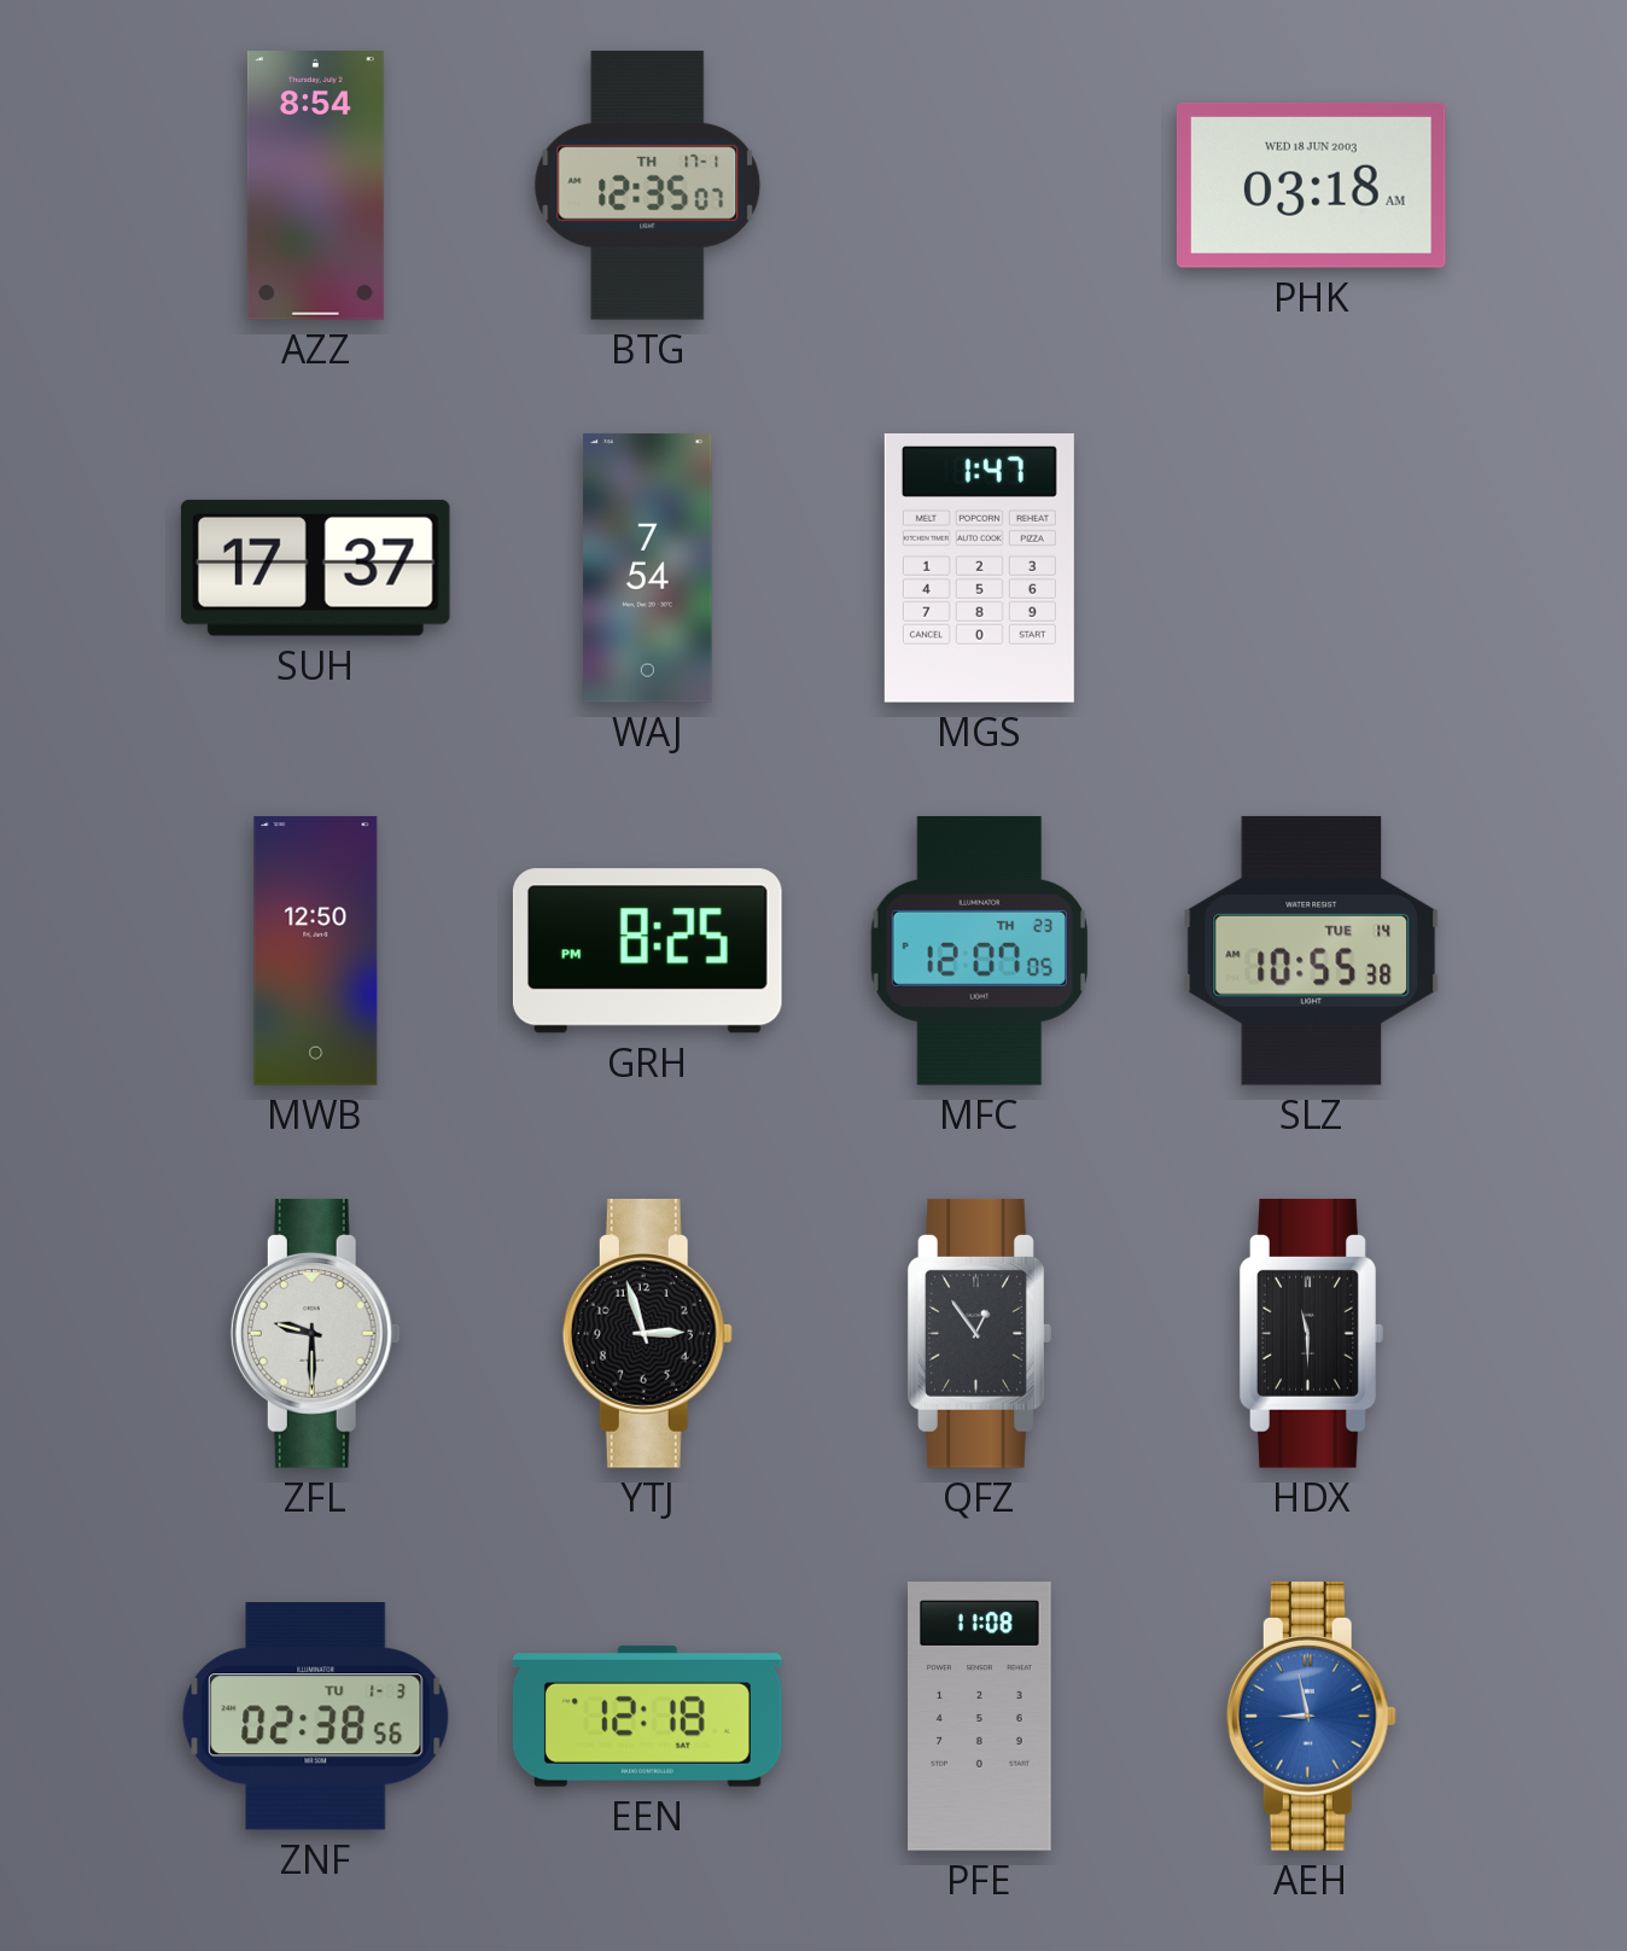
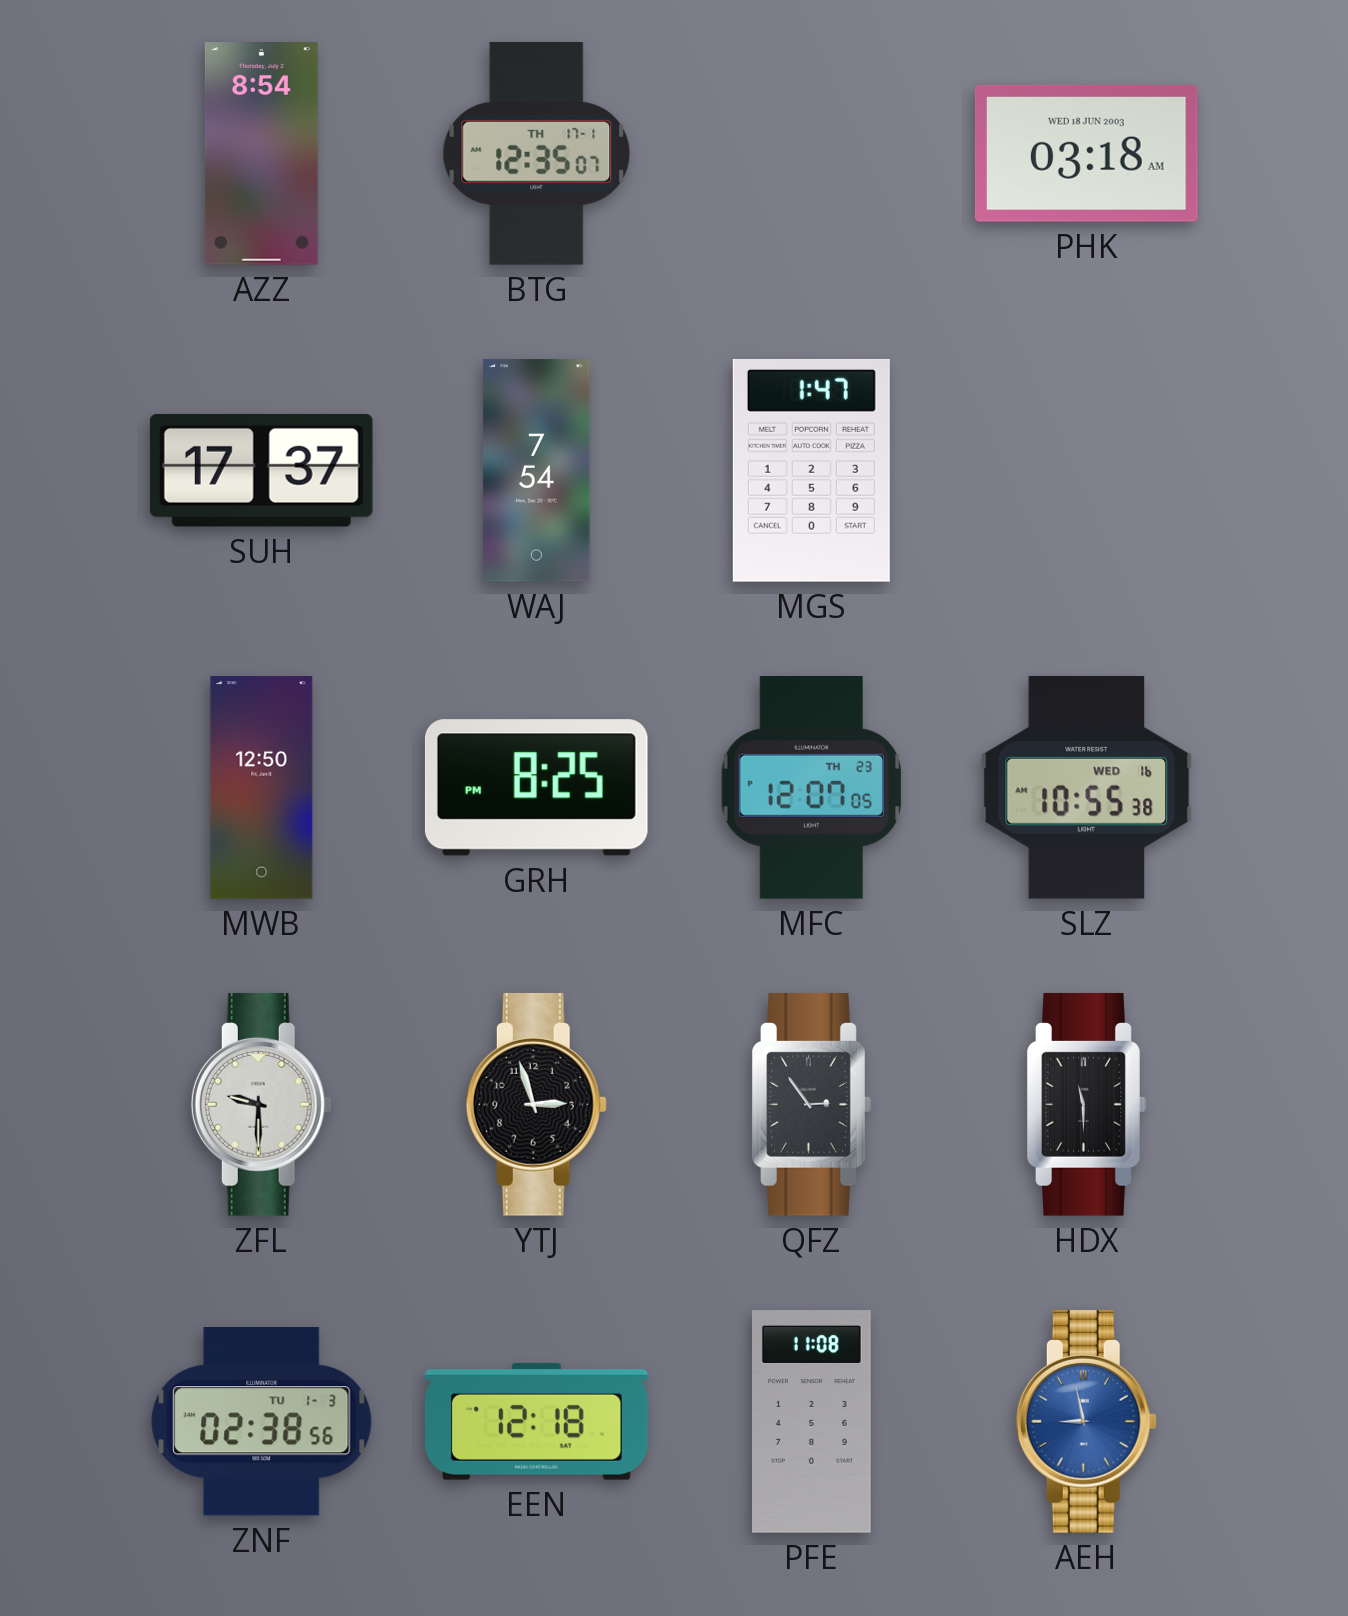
SLZ date: TUE 14 -> WED 16
QFZ: 12:54 -> 2:54
